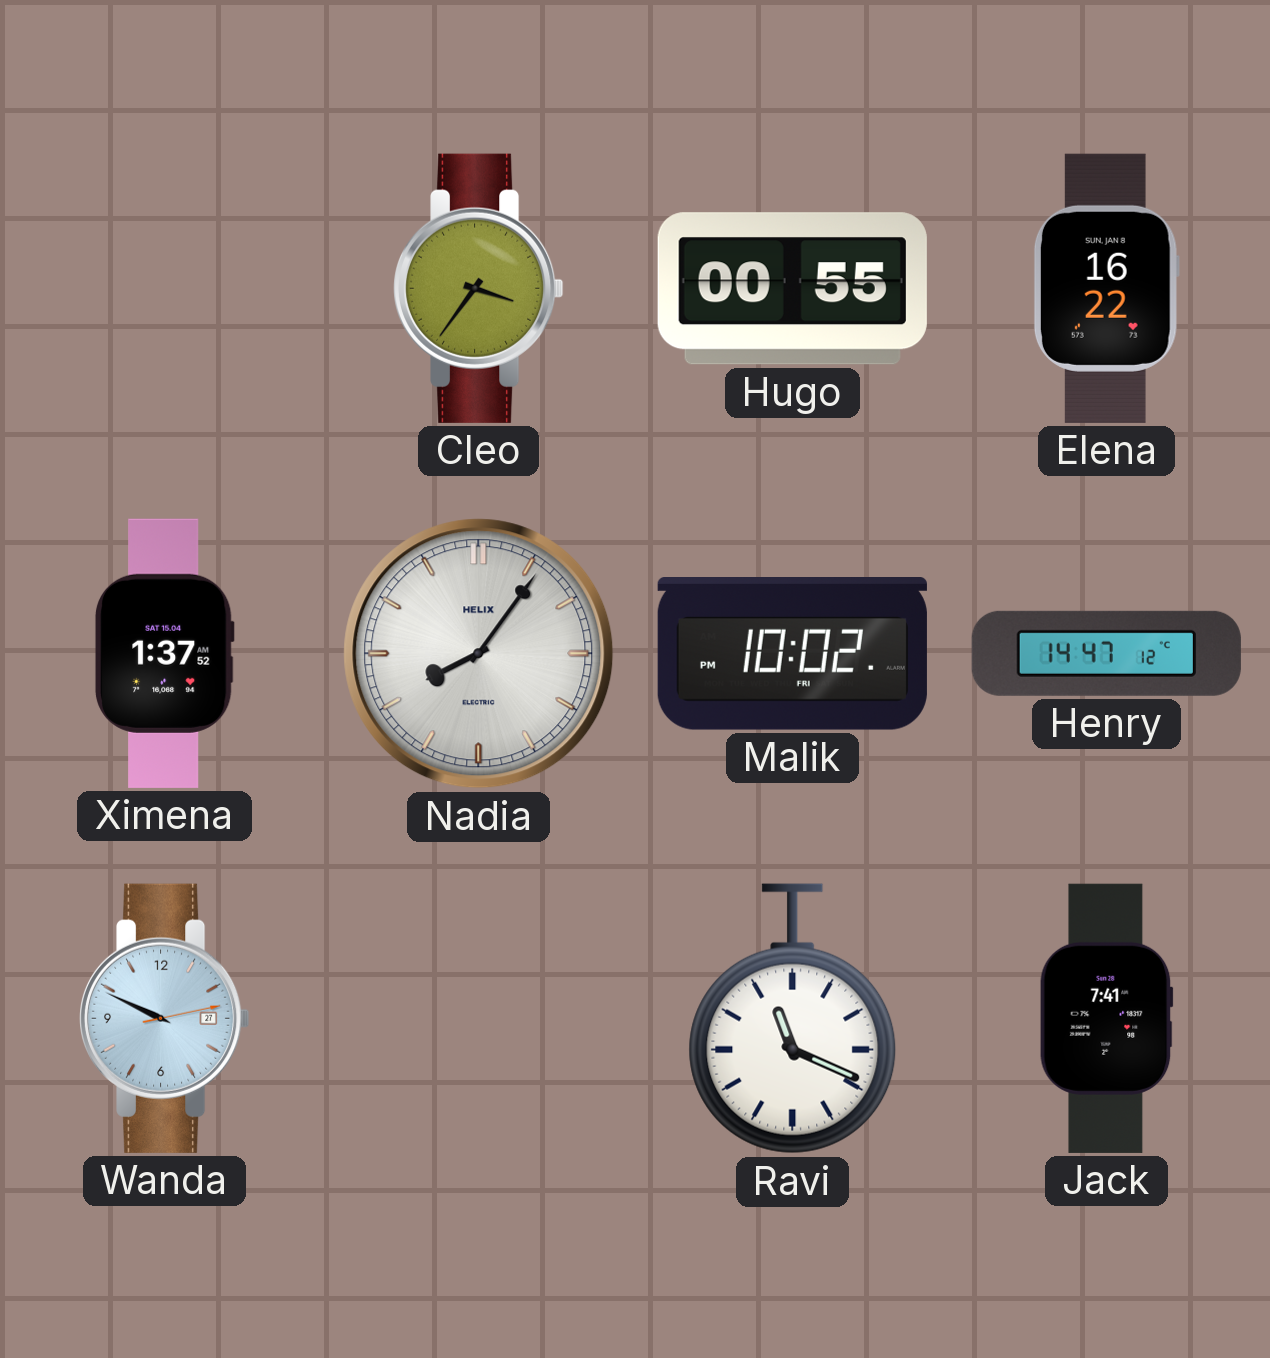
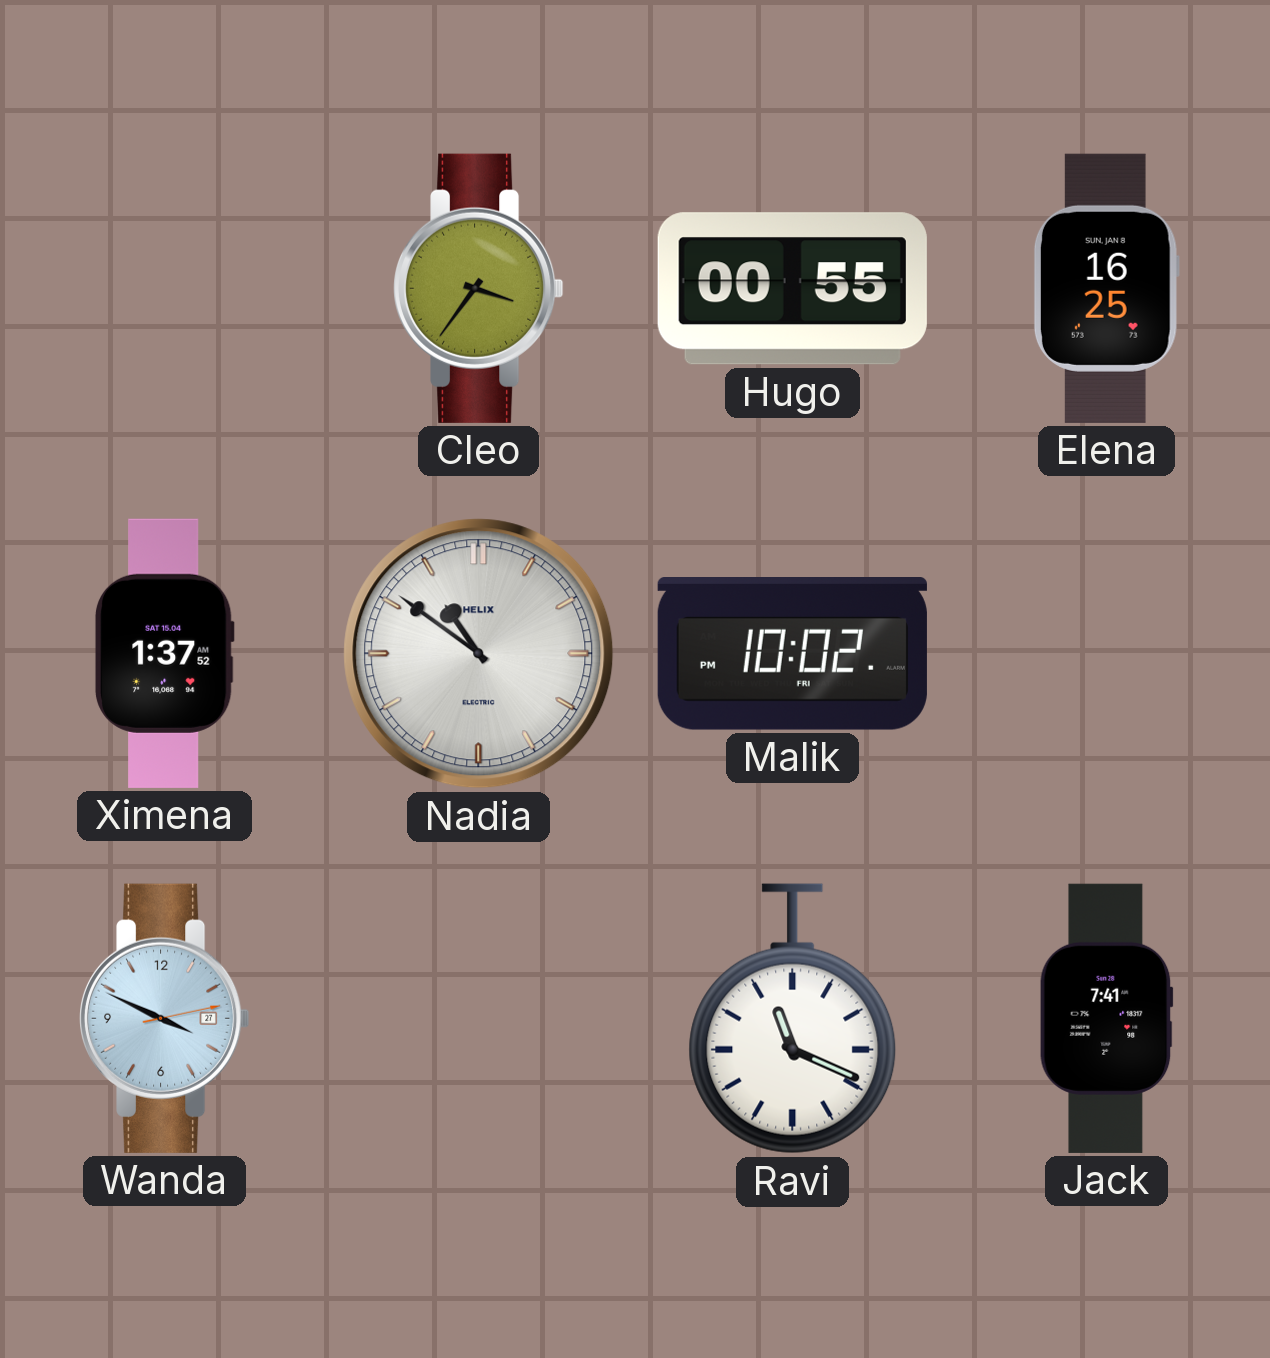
Elena: 16:22 -> 16:25
Nadia: 8:06 -> 10:51
Henry: 14:47 -> none
Wanda: 9:49 -> 3:49
